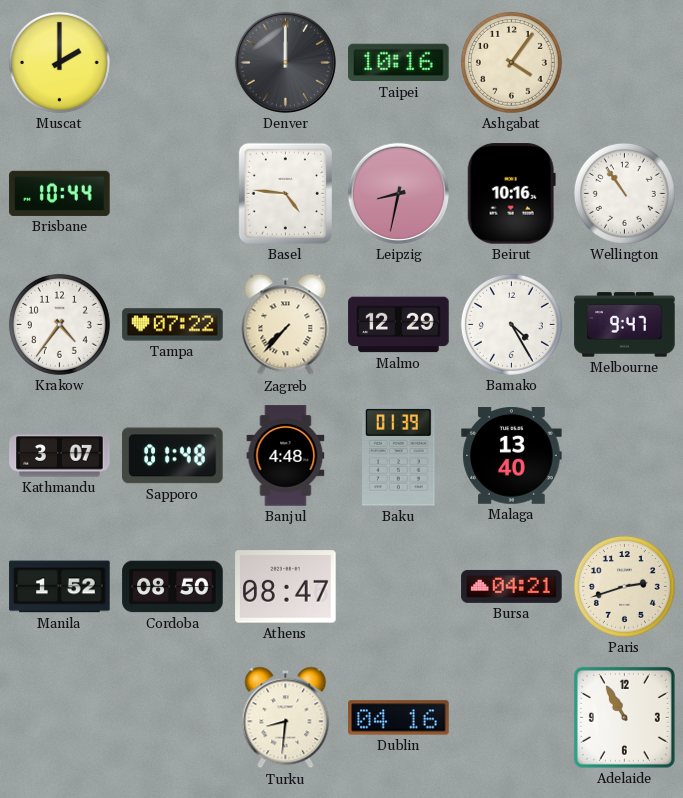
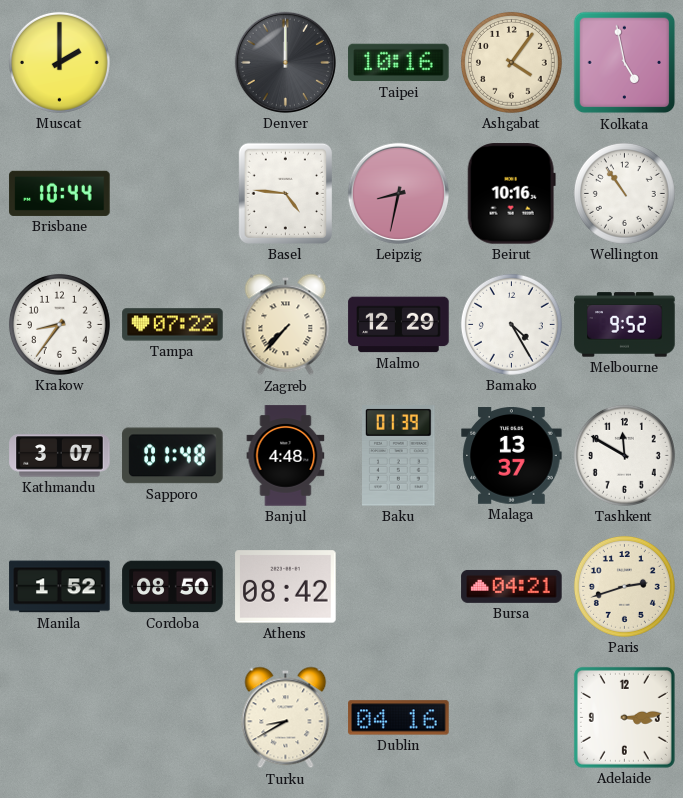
Kolkata: none -> 4:58
Krakow: 4:36 -> 8:36
Melbourne: 9:47 -> 9:52
Malaga: 13:40 -> 13:37
Tashkent: none -> 11:50
Athens: 08:47 -> 08:42
Turku: 8:31 -> 8:40
Adelaide: 10:55 -> 3:14
